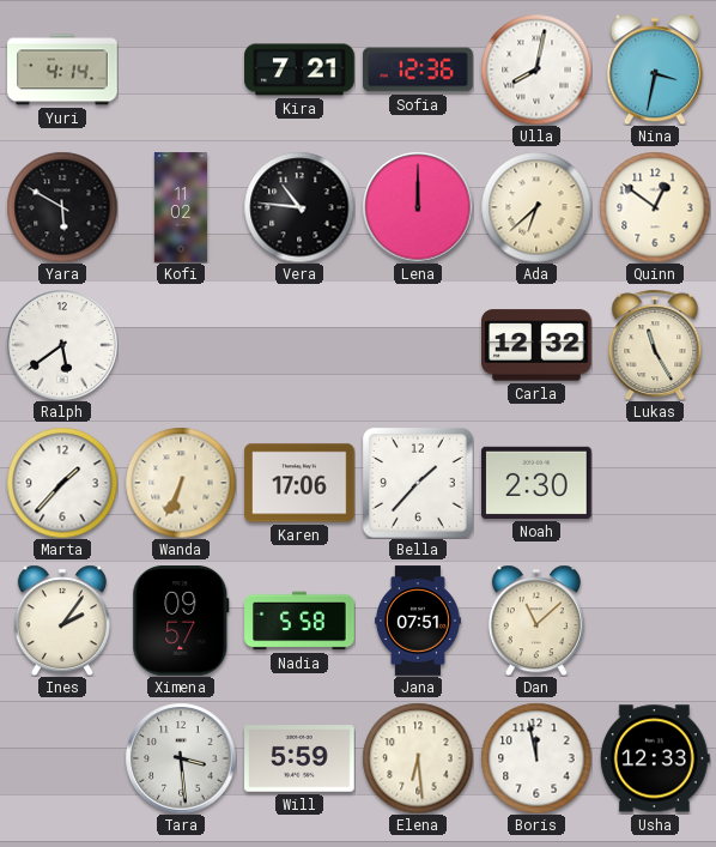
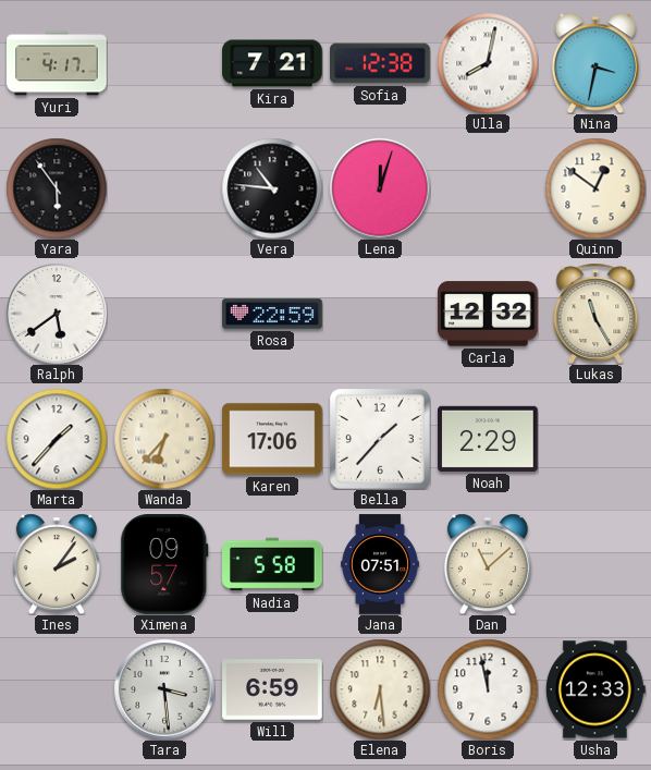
Yuri: 4:14 -> 4:17
Sofia: 12:36 -> 12:38
Yara: 5:50 -> 5:54
Kofi: 11:02 -> none
Lena: 12:00 -> 12:03
Ada: 6:38 -> none
Rosa: none -> 22:59
Wanda: 6:34 -> 6:37
Noah: 2:30 -> 2:29
Will: 5:59 -> 6:59
